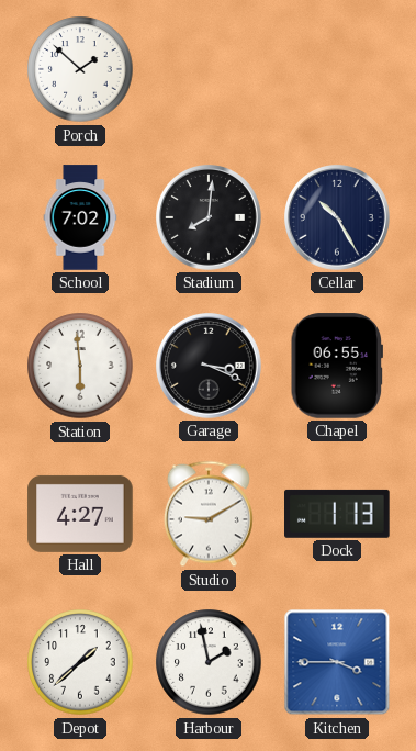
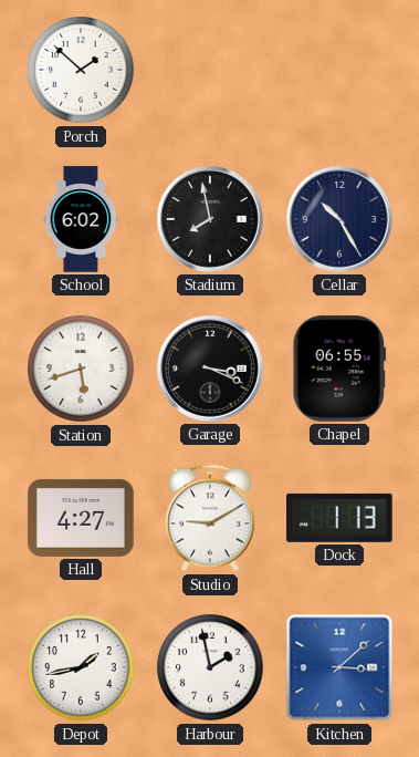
School: 7:02 -> 6:02
Stadium: 8:01 -> 7:58
Station: 5:59 -> 5:42
Depot: 1:38 -> 1:43
Kitchen: 3:45 -> 3:08
